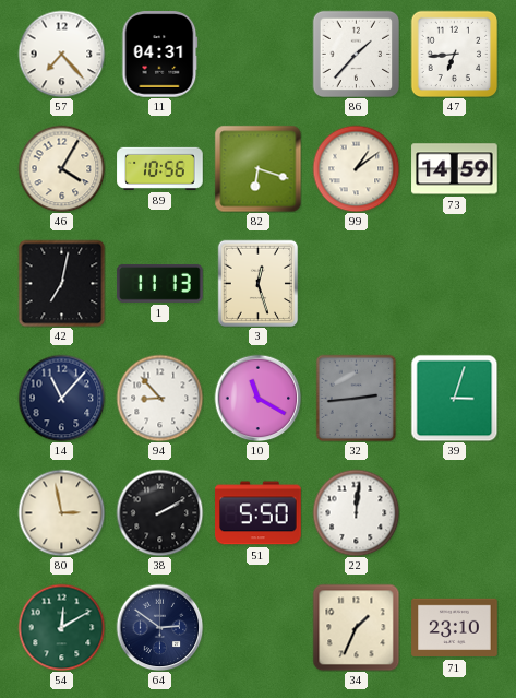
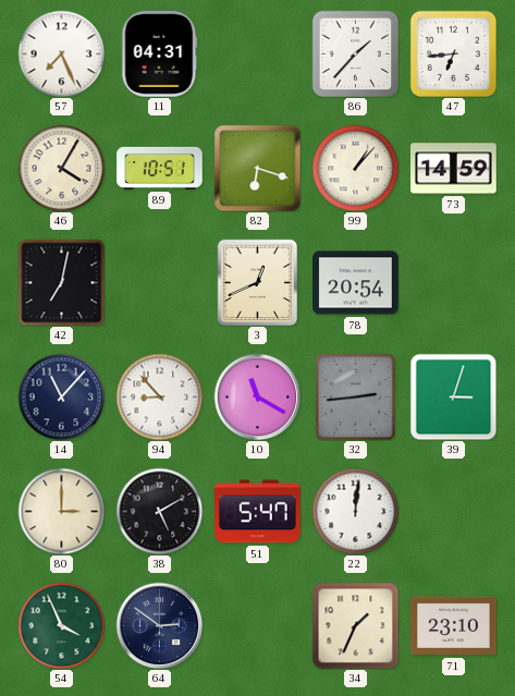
57: 7:23 -> 7:26
89: 10:56 -> 10:51
99: 1:09 -> 1:07
1: 11:13 -> none
3: 12:27 -> 12:41
78: none -> 20:54
80: 2:58 -> 3:00
38: 2:10 -> 5:10
51: 5:50 -> 5:47
54: 12:10 -> 3:56
